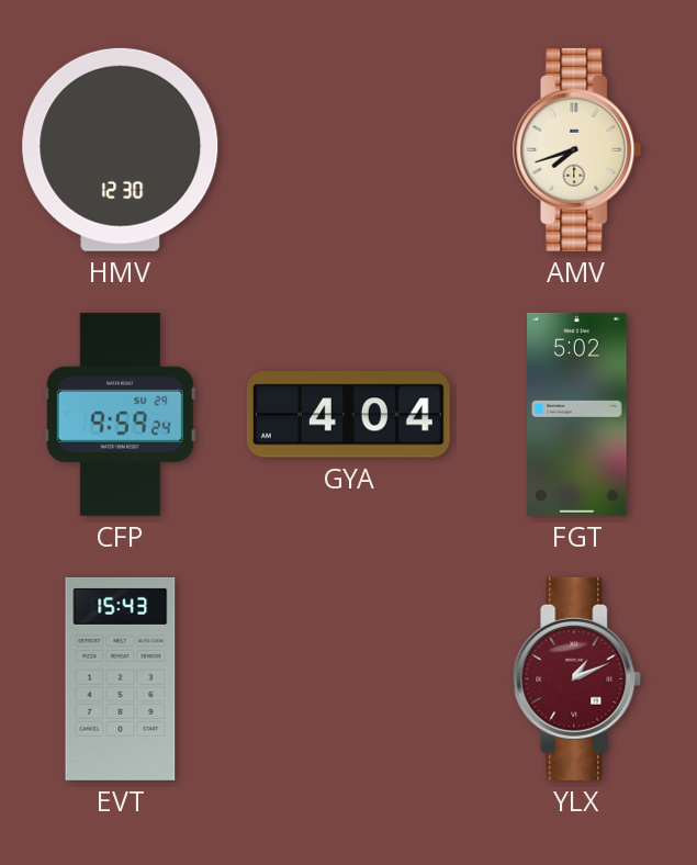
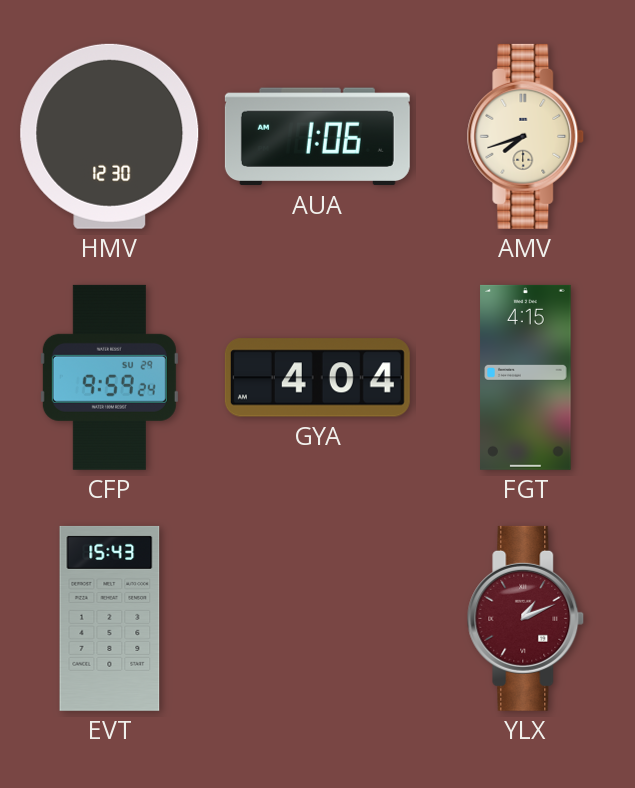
AUA: none -> 1:06
FGT: 5:02 -> 4:15
